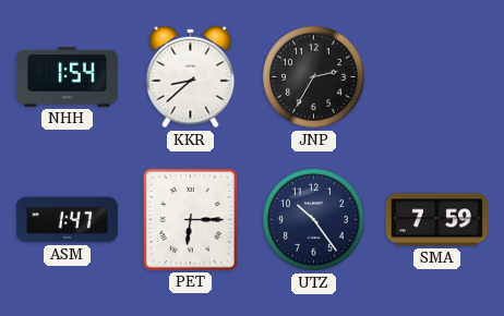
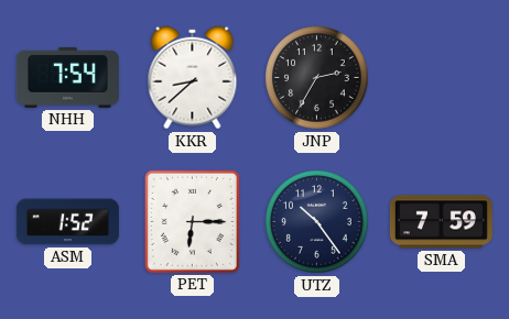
NHH: 1:54 -> 7:54
ASM: 1:47 -> 1:52
